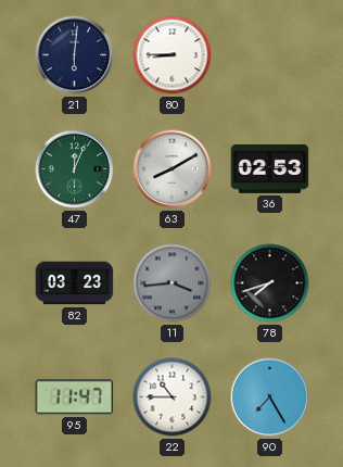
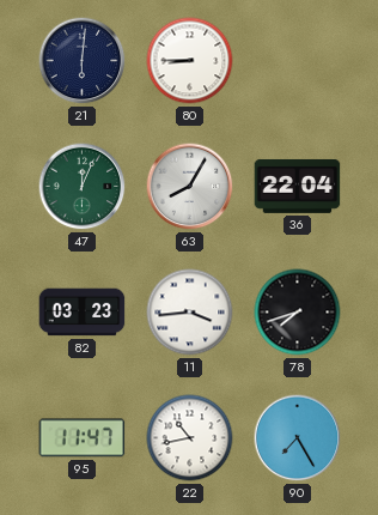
63: 8:10 -> 8:05
36: 02:53 -> 22:04
11 dial: grey -> white
22: 10:45 -> 10:43
